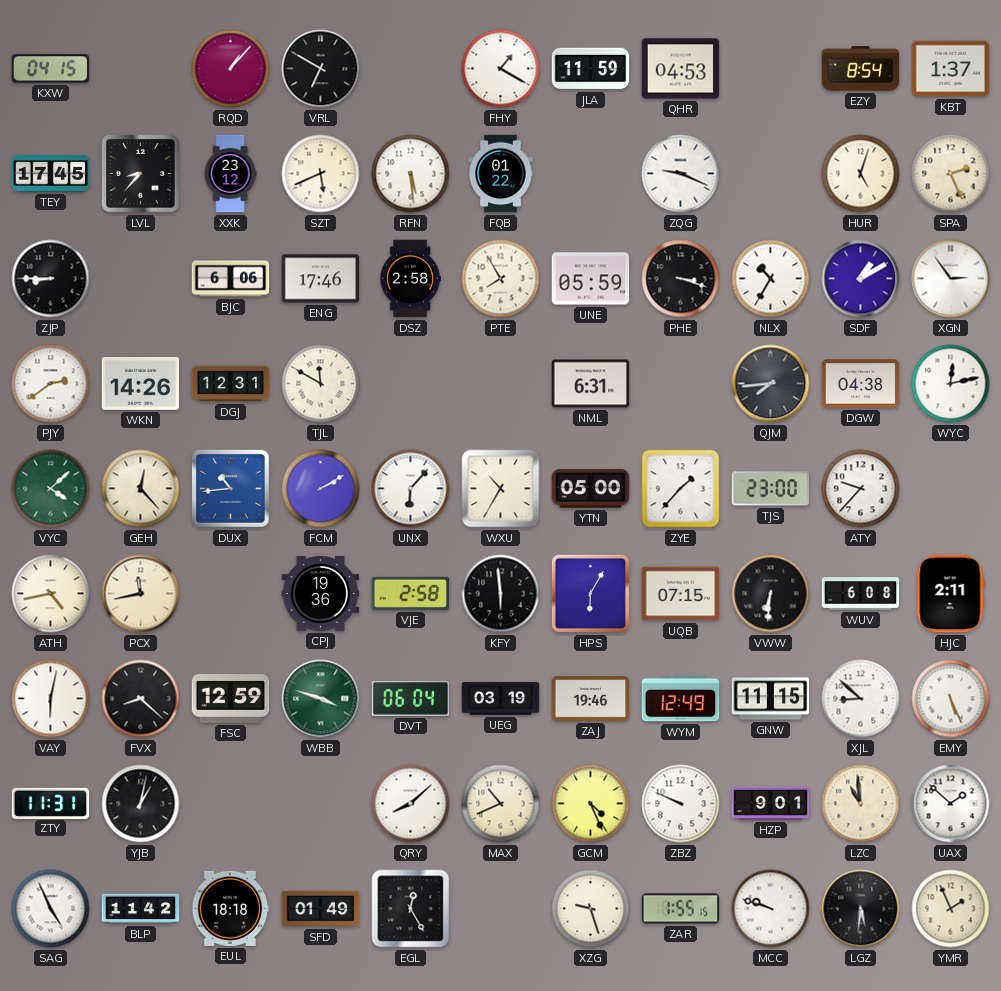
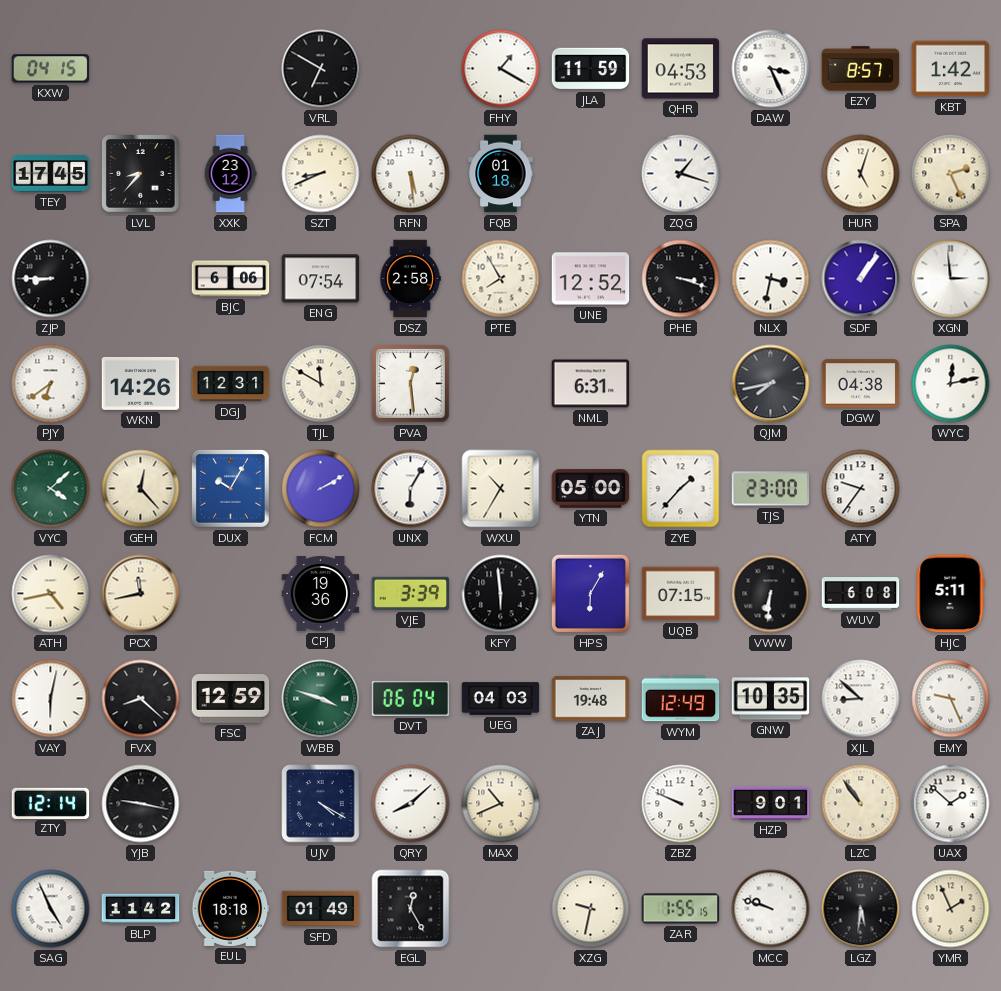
RQD: 1:07 -> none
DAW: none -> 3:26
EZY: 8:54 -> 8:57
KBT: 1:37 -> 1:42
SZT: 5:41 -> 8:41
FQB: 01:22 -> 01:18
ZQG: 9:19 -> 1:18
ENG: 17:46 -> 07:54
UNE: 05:59 -> 12:52
NLX: 10:35 -> 3:32
SDF: 1:10 -> 1:06
XGN: 2:54 -> 2:59
PJY: 2:39 -> 6:39
PVA: none -> 12:29
QJM: 7:44 -> 7:43
DUX: 10:44 -> 10:05
UNX: 6:07 -> 6:05
ATY: 9:37 -> 9:36
VJE: 2:58 -> 3:39
HJC: 2:11 -> 5:11
UEG: 03:19 -> 04:03
ZAJ: 19:46 -> 19:48
GNW: 11:15 -> 10:35
EMY: 5:26 -> 9:26
ZTY: 11:31 -> 12:14
YJB: 1:02 -> 9:17
UJV: none -> 4:20
GCM: 4:26 -> none
LZC: 10:59 -> 10:54
XZG: 9:27 -> 9:32
